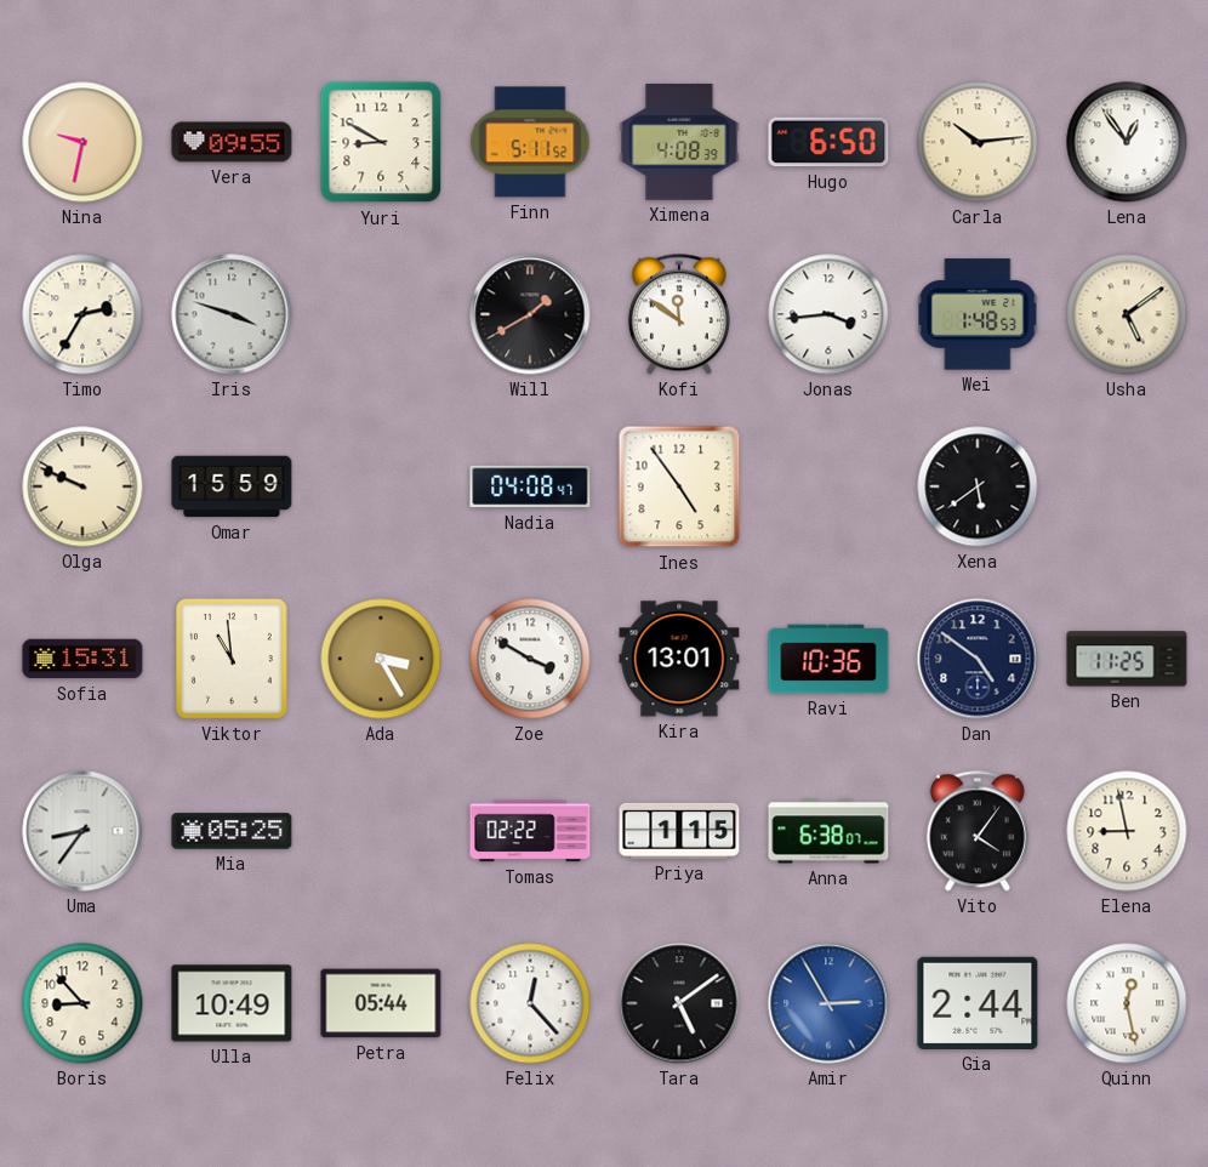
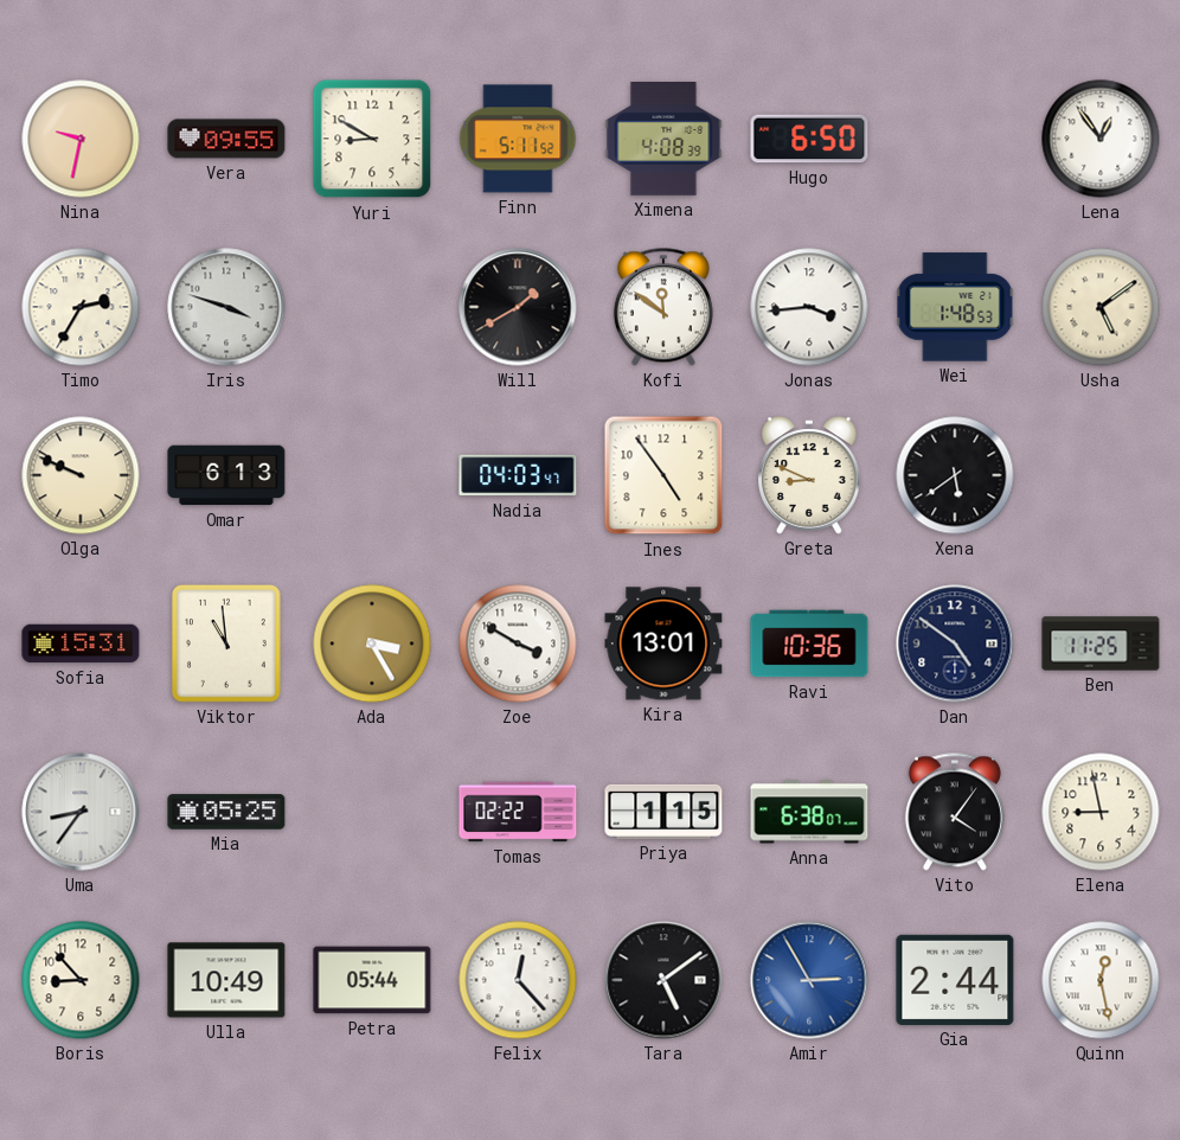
Carla: 10:14 -> none
Omar: 15:59 -> 6:13
Nadia: 04:08 -> 04:03
Greta: none -> 8:49
